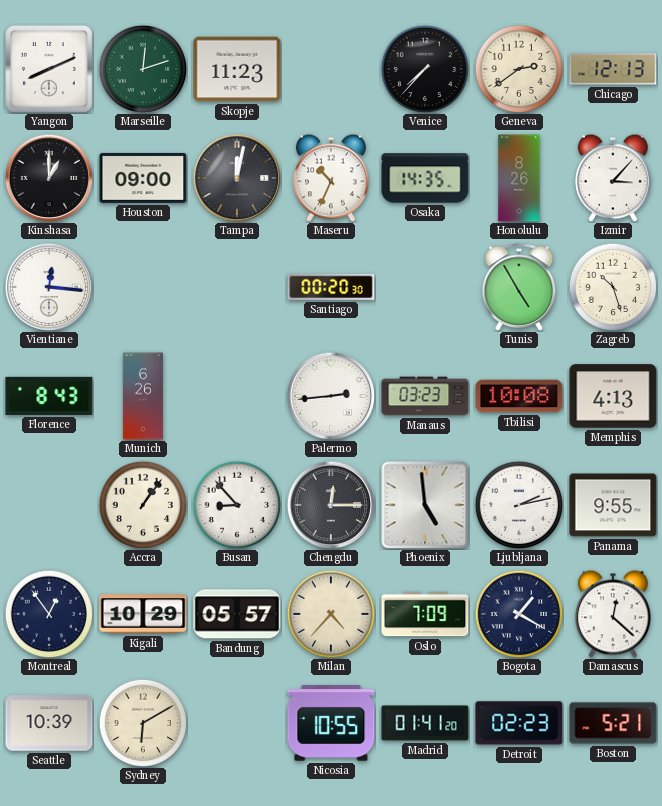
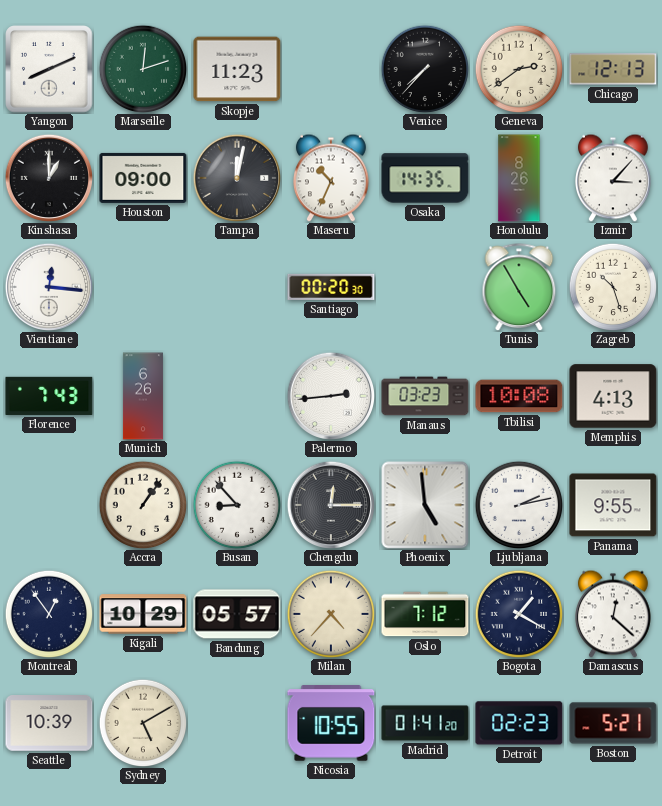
Florence: 8:43 -> 7:43
Oslo: 7:09 -> 7:12
Sydney: 6:10 -> 5:10
